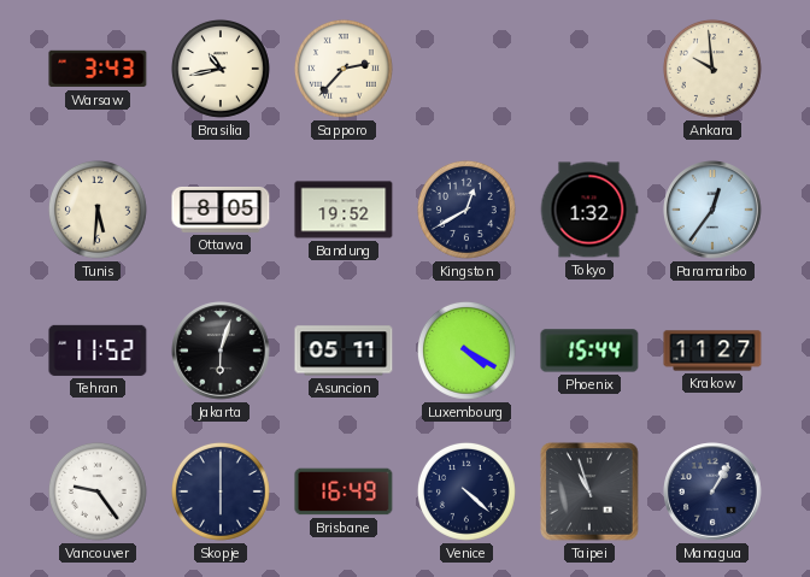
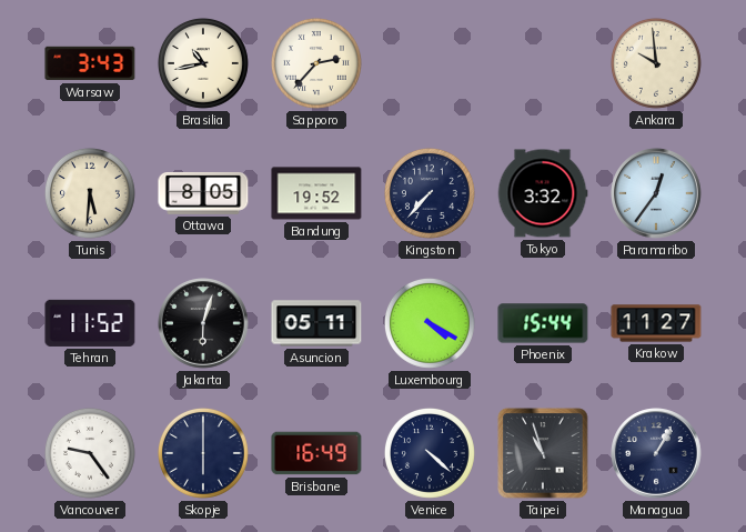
Kingston: 12:40 -> 7:37
Tokyo: 1:32 -> 3:32
